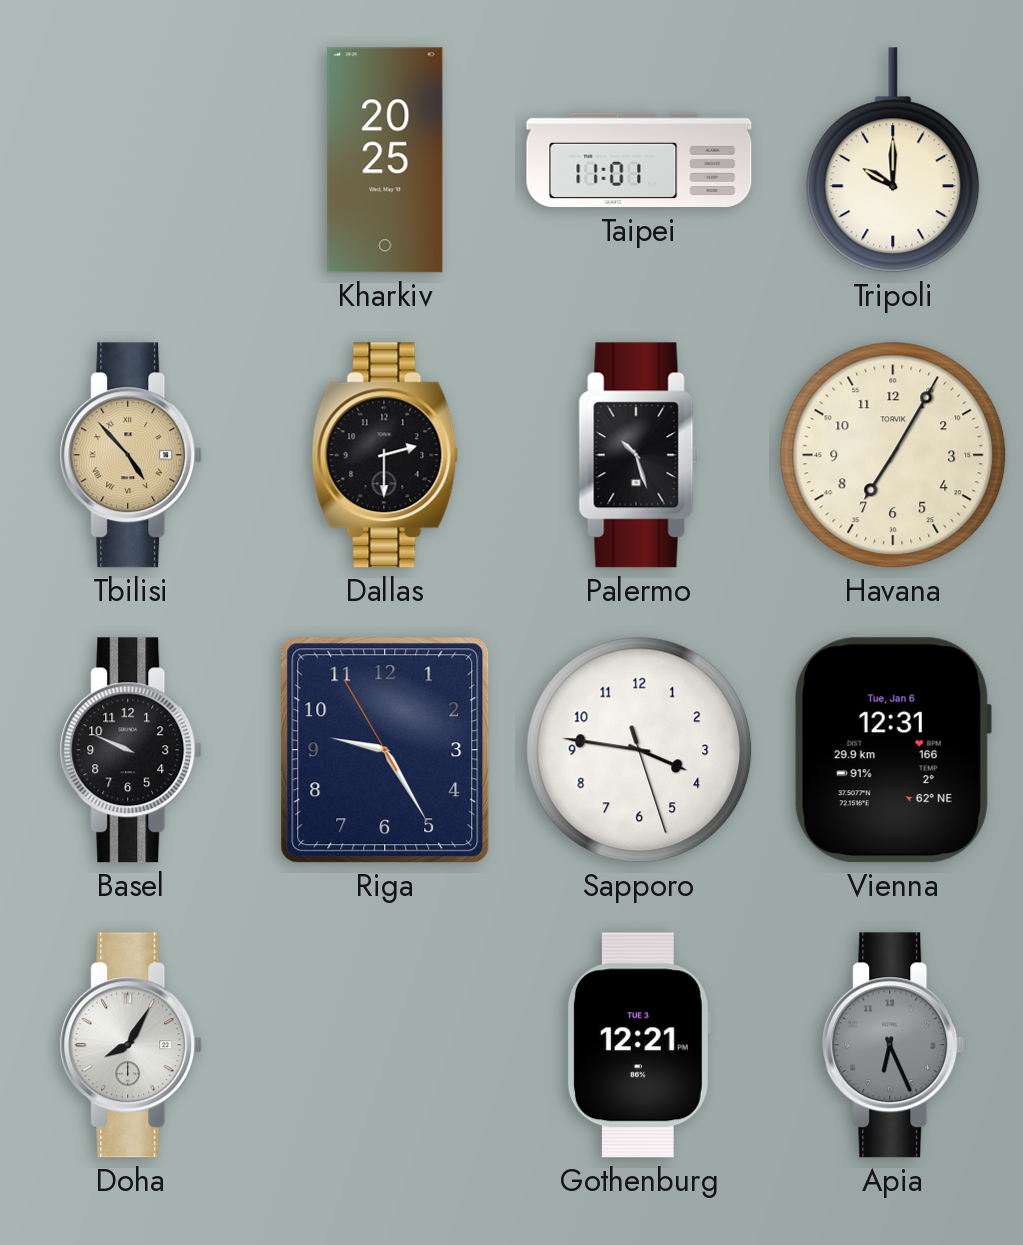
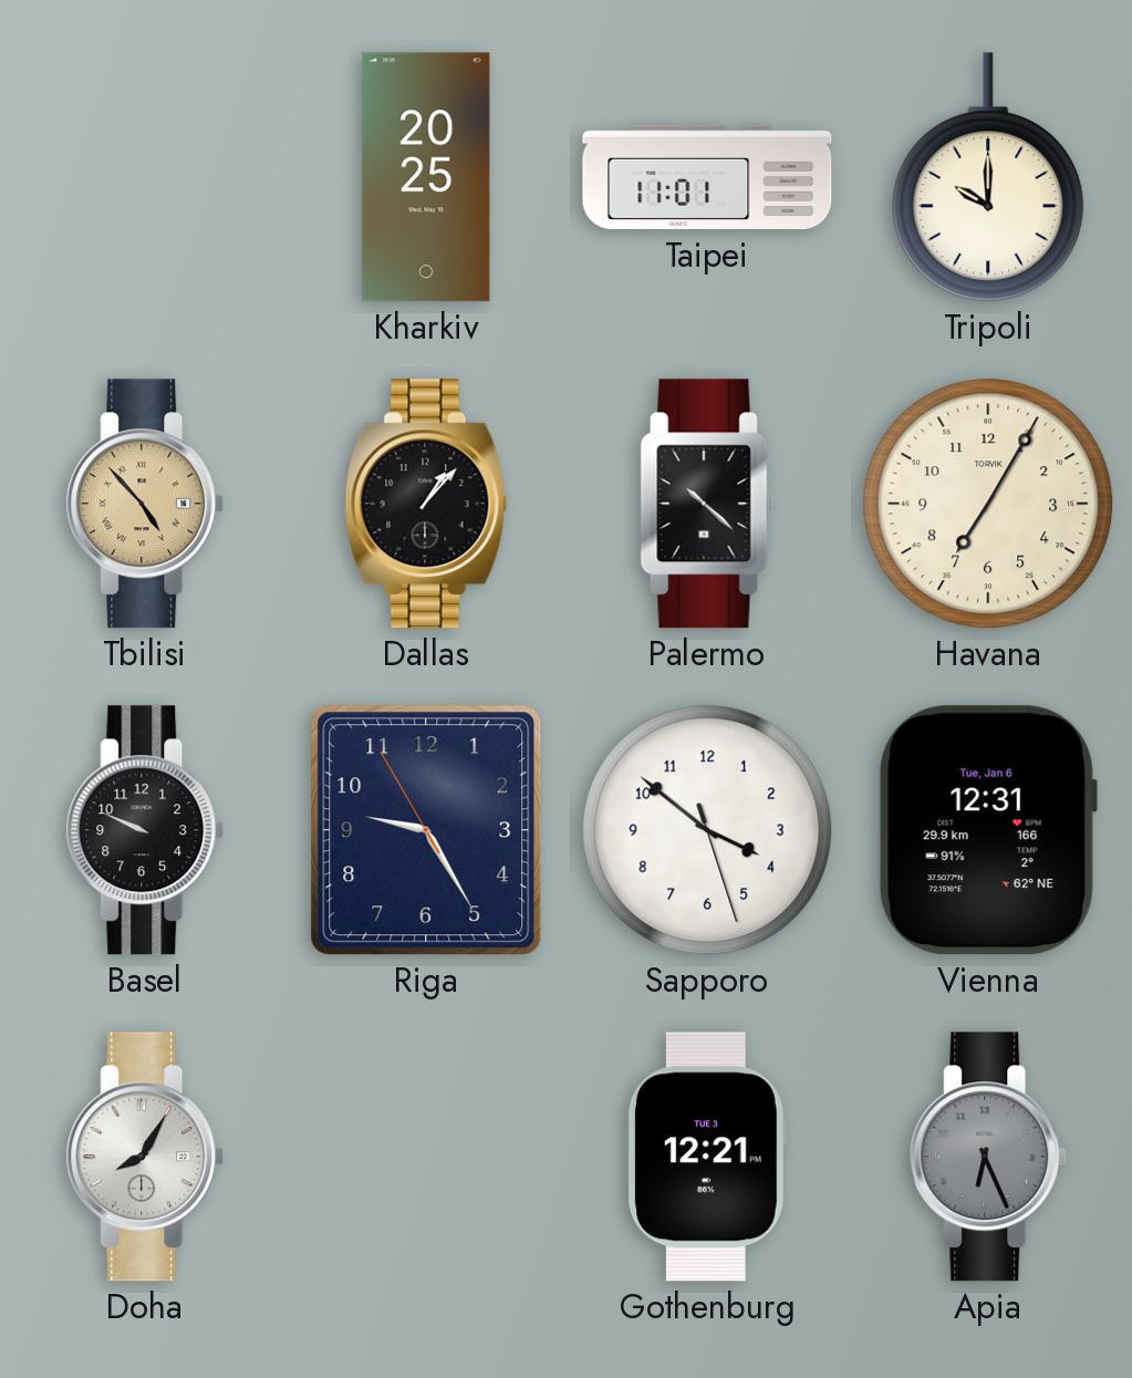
Dallas: 2:30 -> 1:07
Palermo: 10:27 -> 10:22
Sapporo: 3:46 -> 3:51
